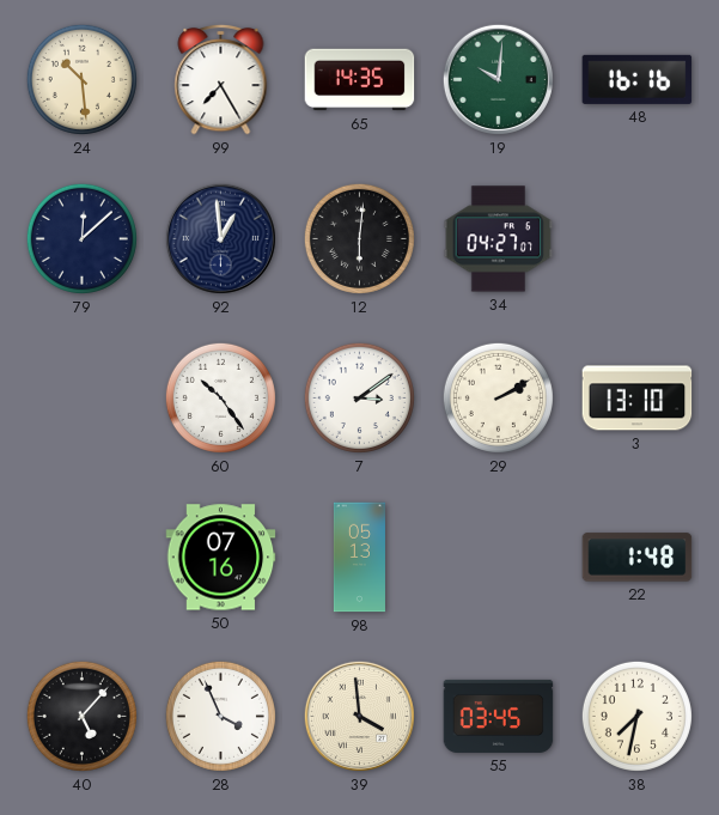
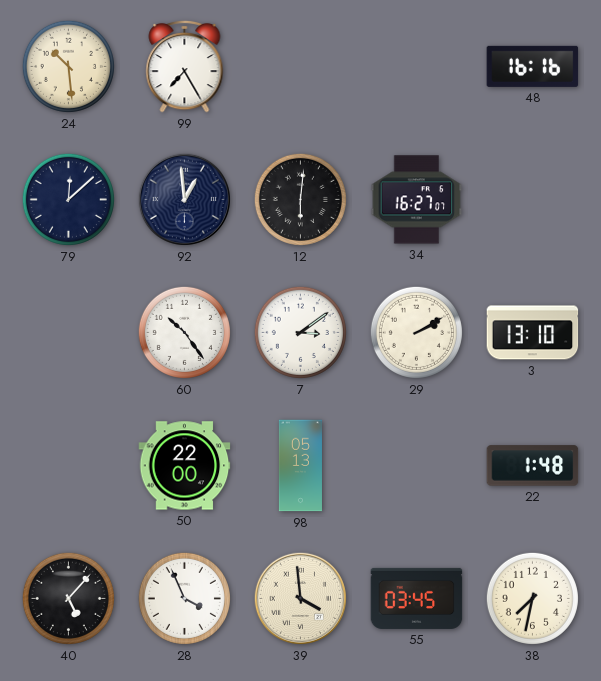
65: 14:35 -> none
19: 10:01 -> none
34: 04:27 -> 16:27
50: 07:16 -> 22:00
